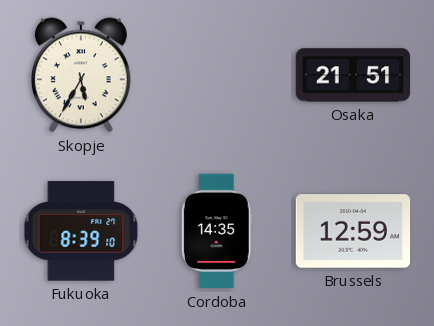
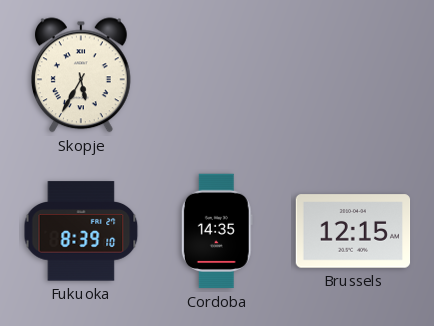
Osaka: 21:51 -> none
Brussels: 12:59 -> 12:15
